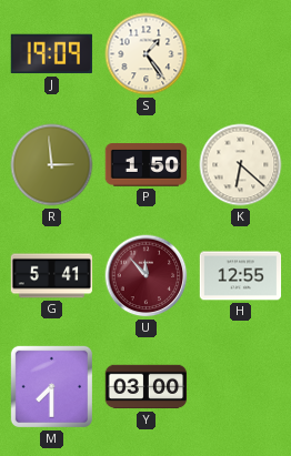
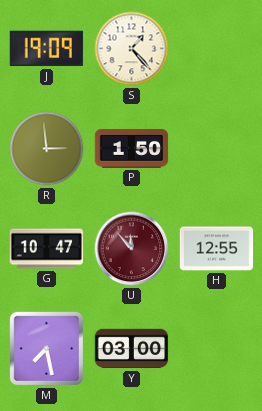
S: 1:24 -> 1:23
K: 6:22 -> none
G: 5:41 -> 10:47
M: 7:30 -> 7:28
